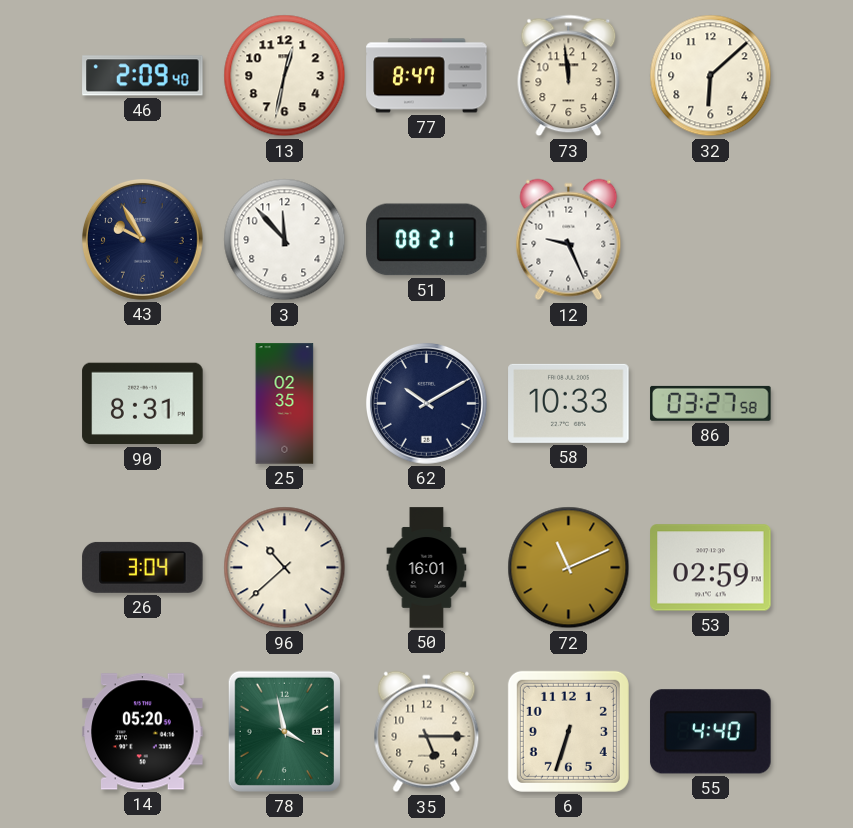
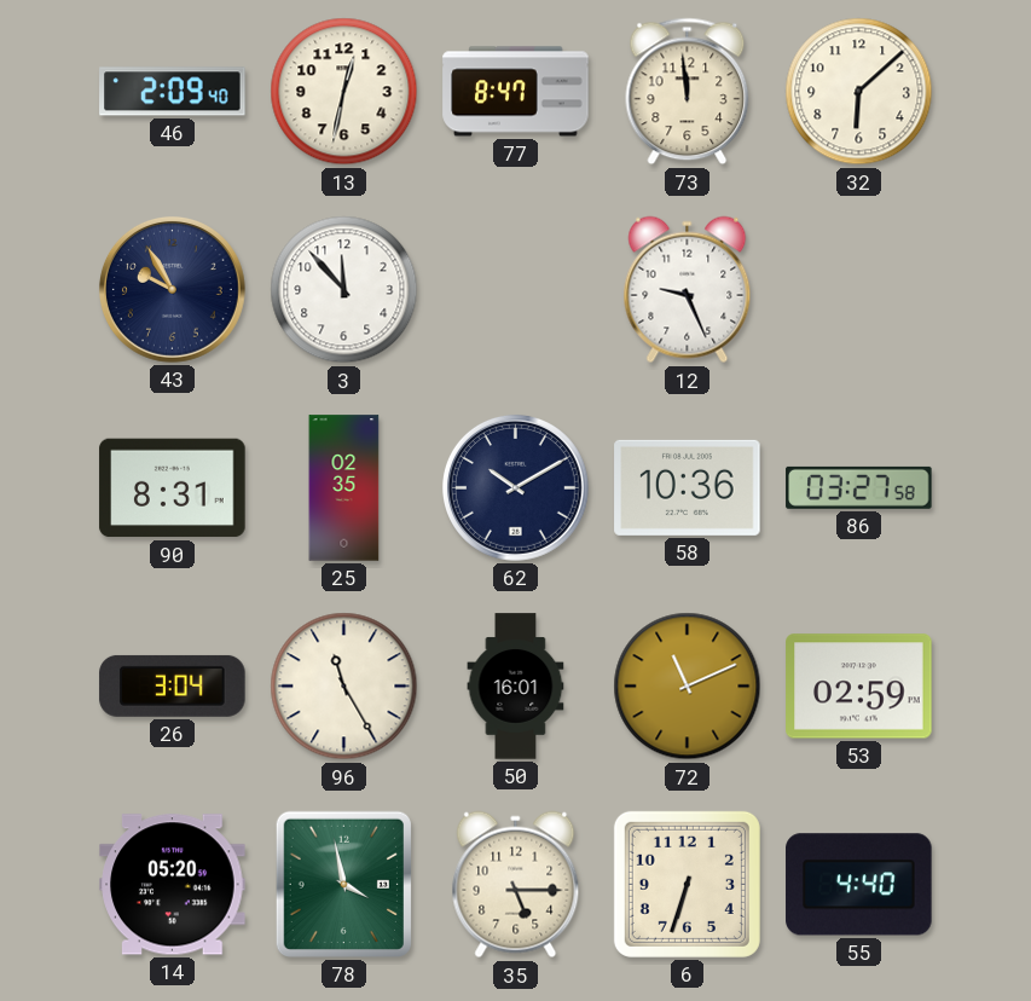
51: 08:21 -> none
58: 10:33 -> 10:36
96: 10:38 -> 11:25
